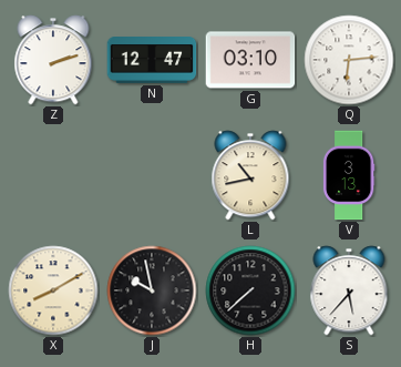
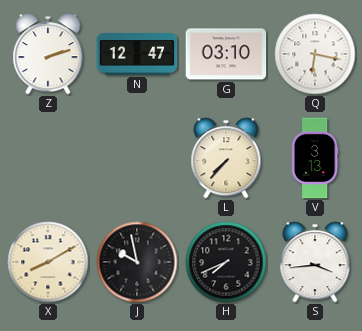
Q: 6:14 -> 6:17
L: 10:43 -> 7:37
H: 7:38 -> 7:41
S: 5:37 -> 3:44
